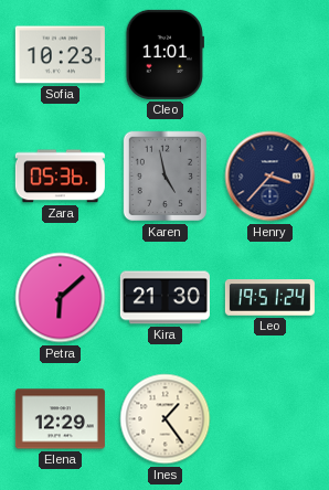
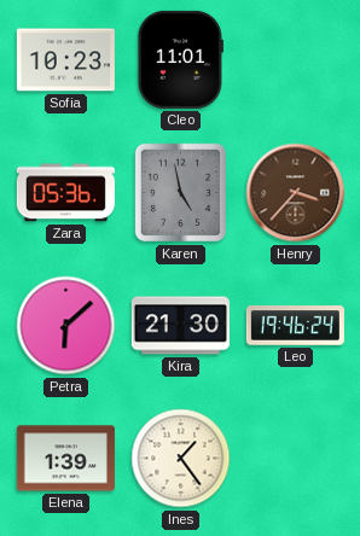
Henry dial: navy -> brown
Leo: 19:51 -> 19:46
Elena: 12:29 -> 1:39
